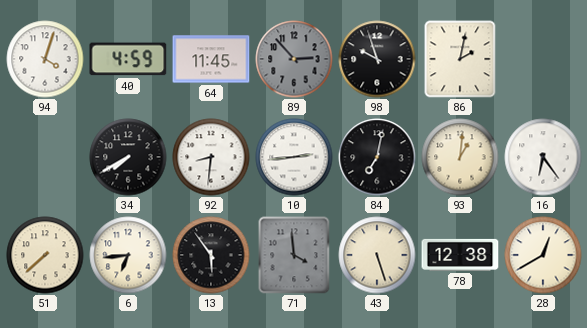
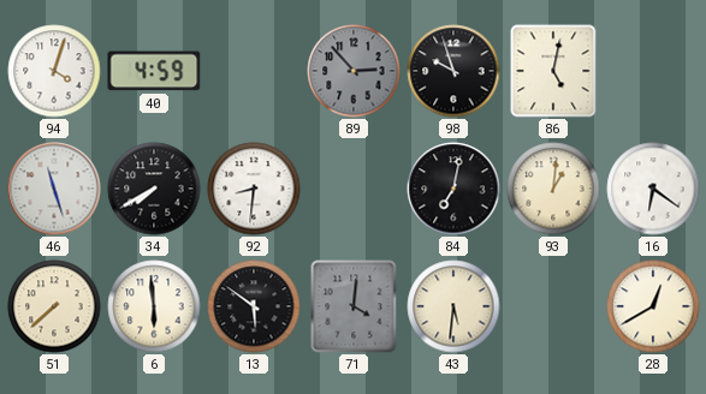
64: 11:45 -> none
86: 2:02 -> 5:02
46: none -> 11:27
10: 2:44 -> none
16: 6:24 -> 6:21
6: 6:44 -> 5:59
13: 5:54 -> 5:51
71: 3:59 -> 4:01
43: 5:27 -> 5:31
78: 12:38 -> none
